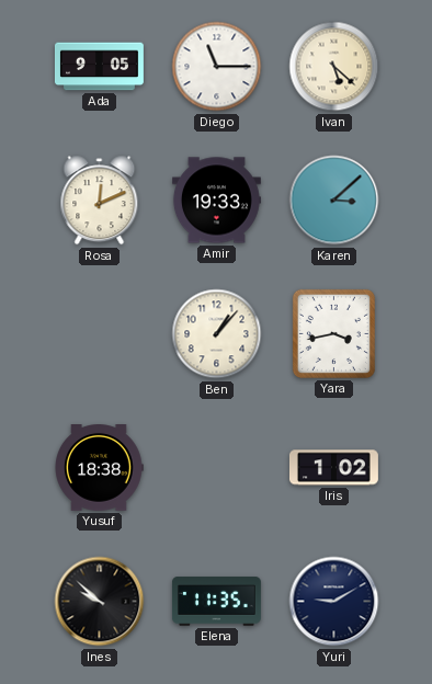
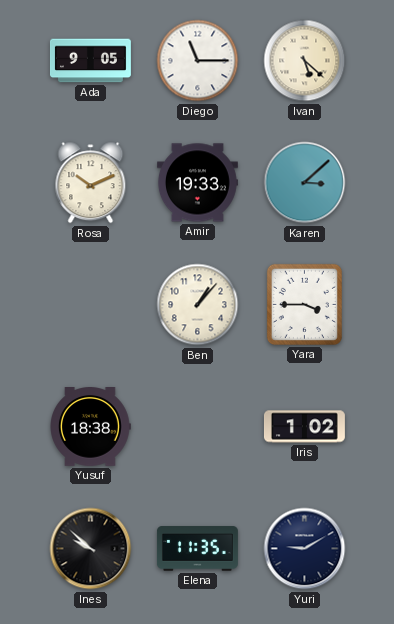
Rosa: 12:11 -> 10:11
Yara: 3:43 -> 3:45
